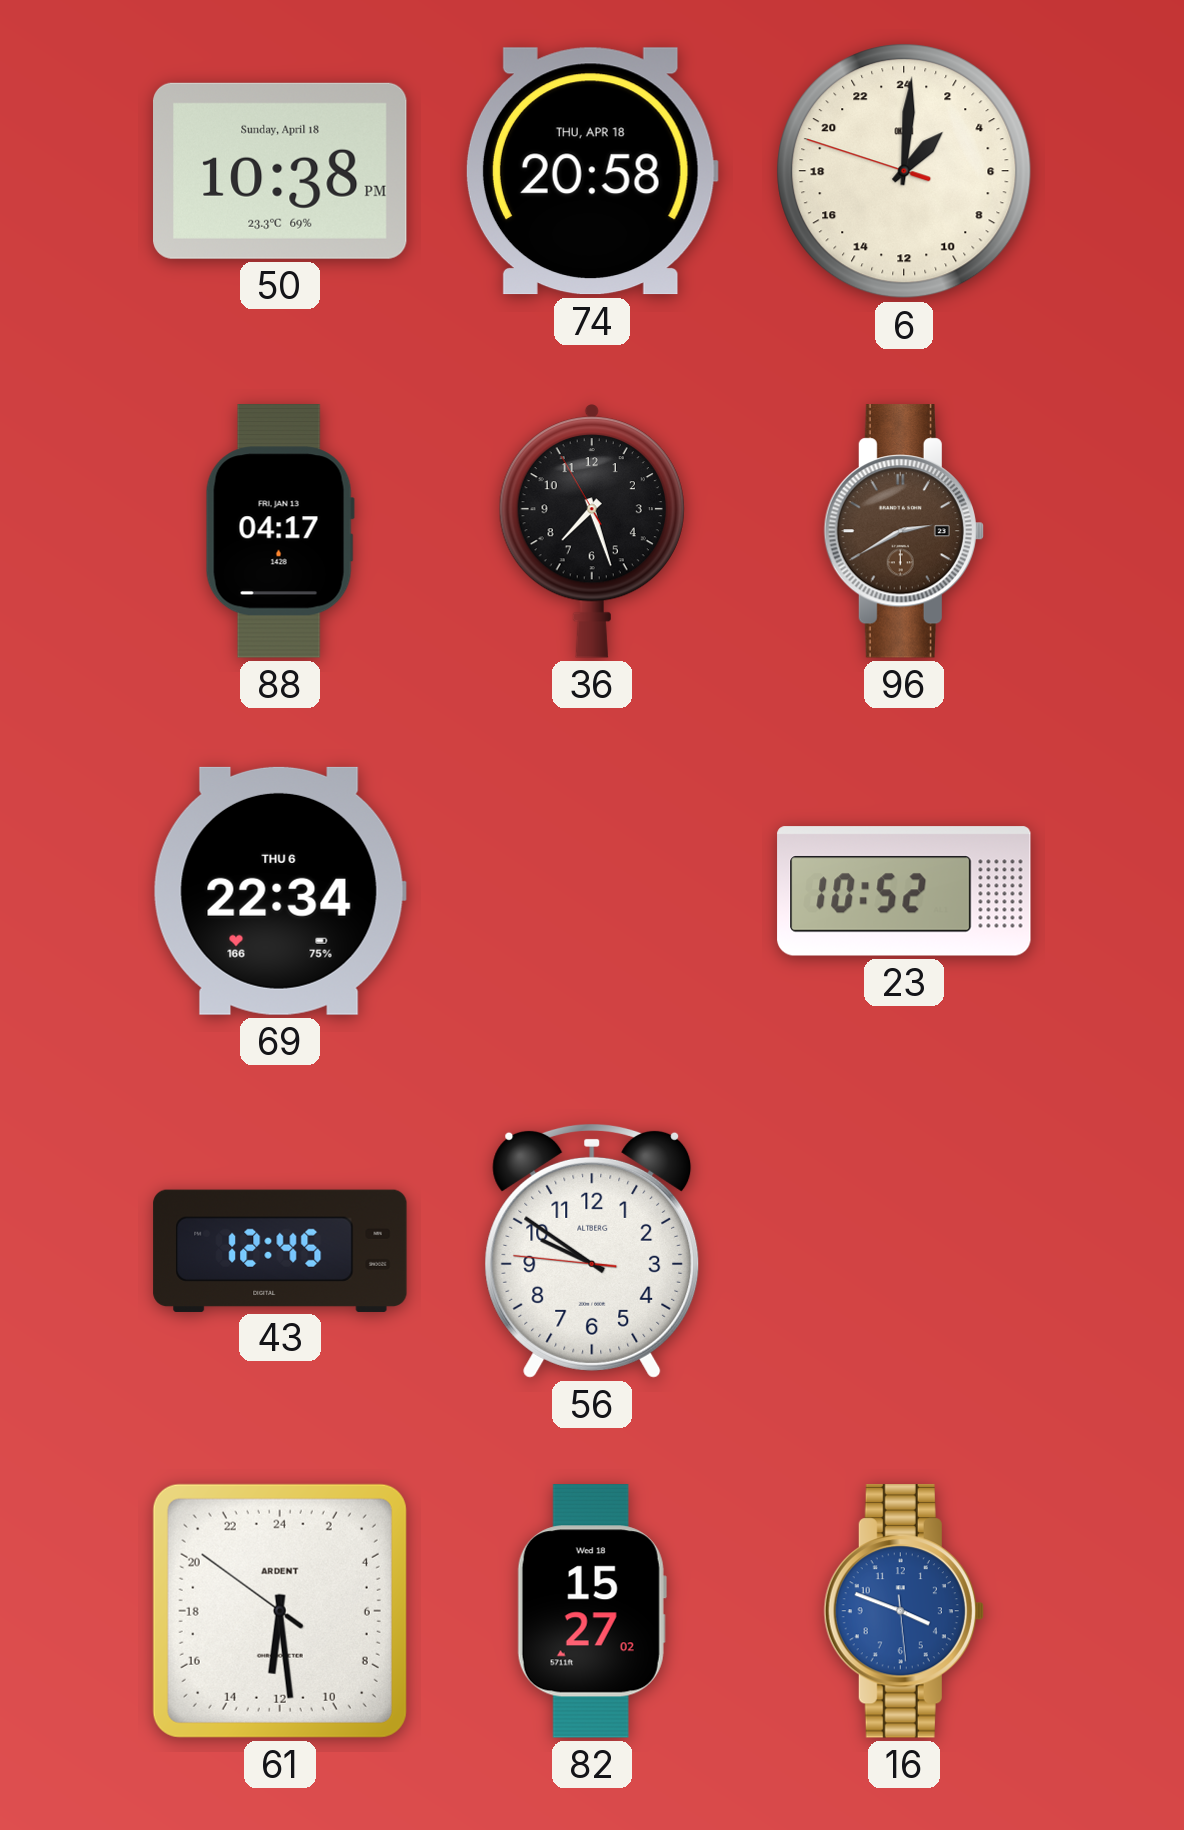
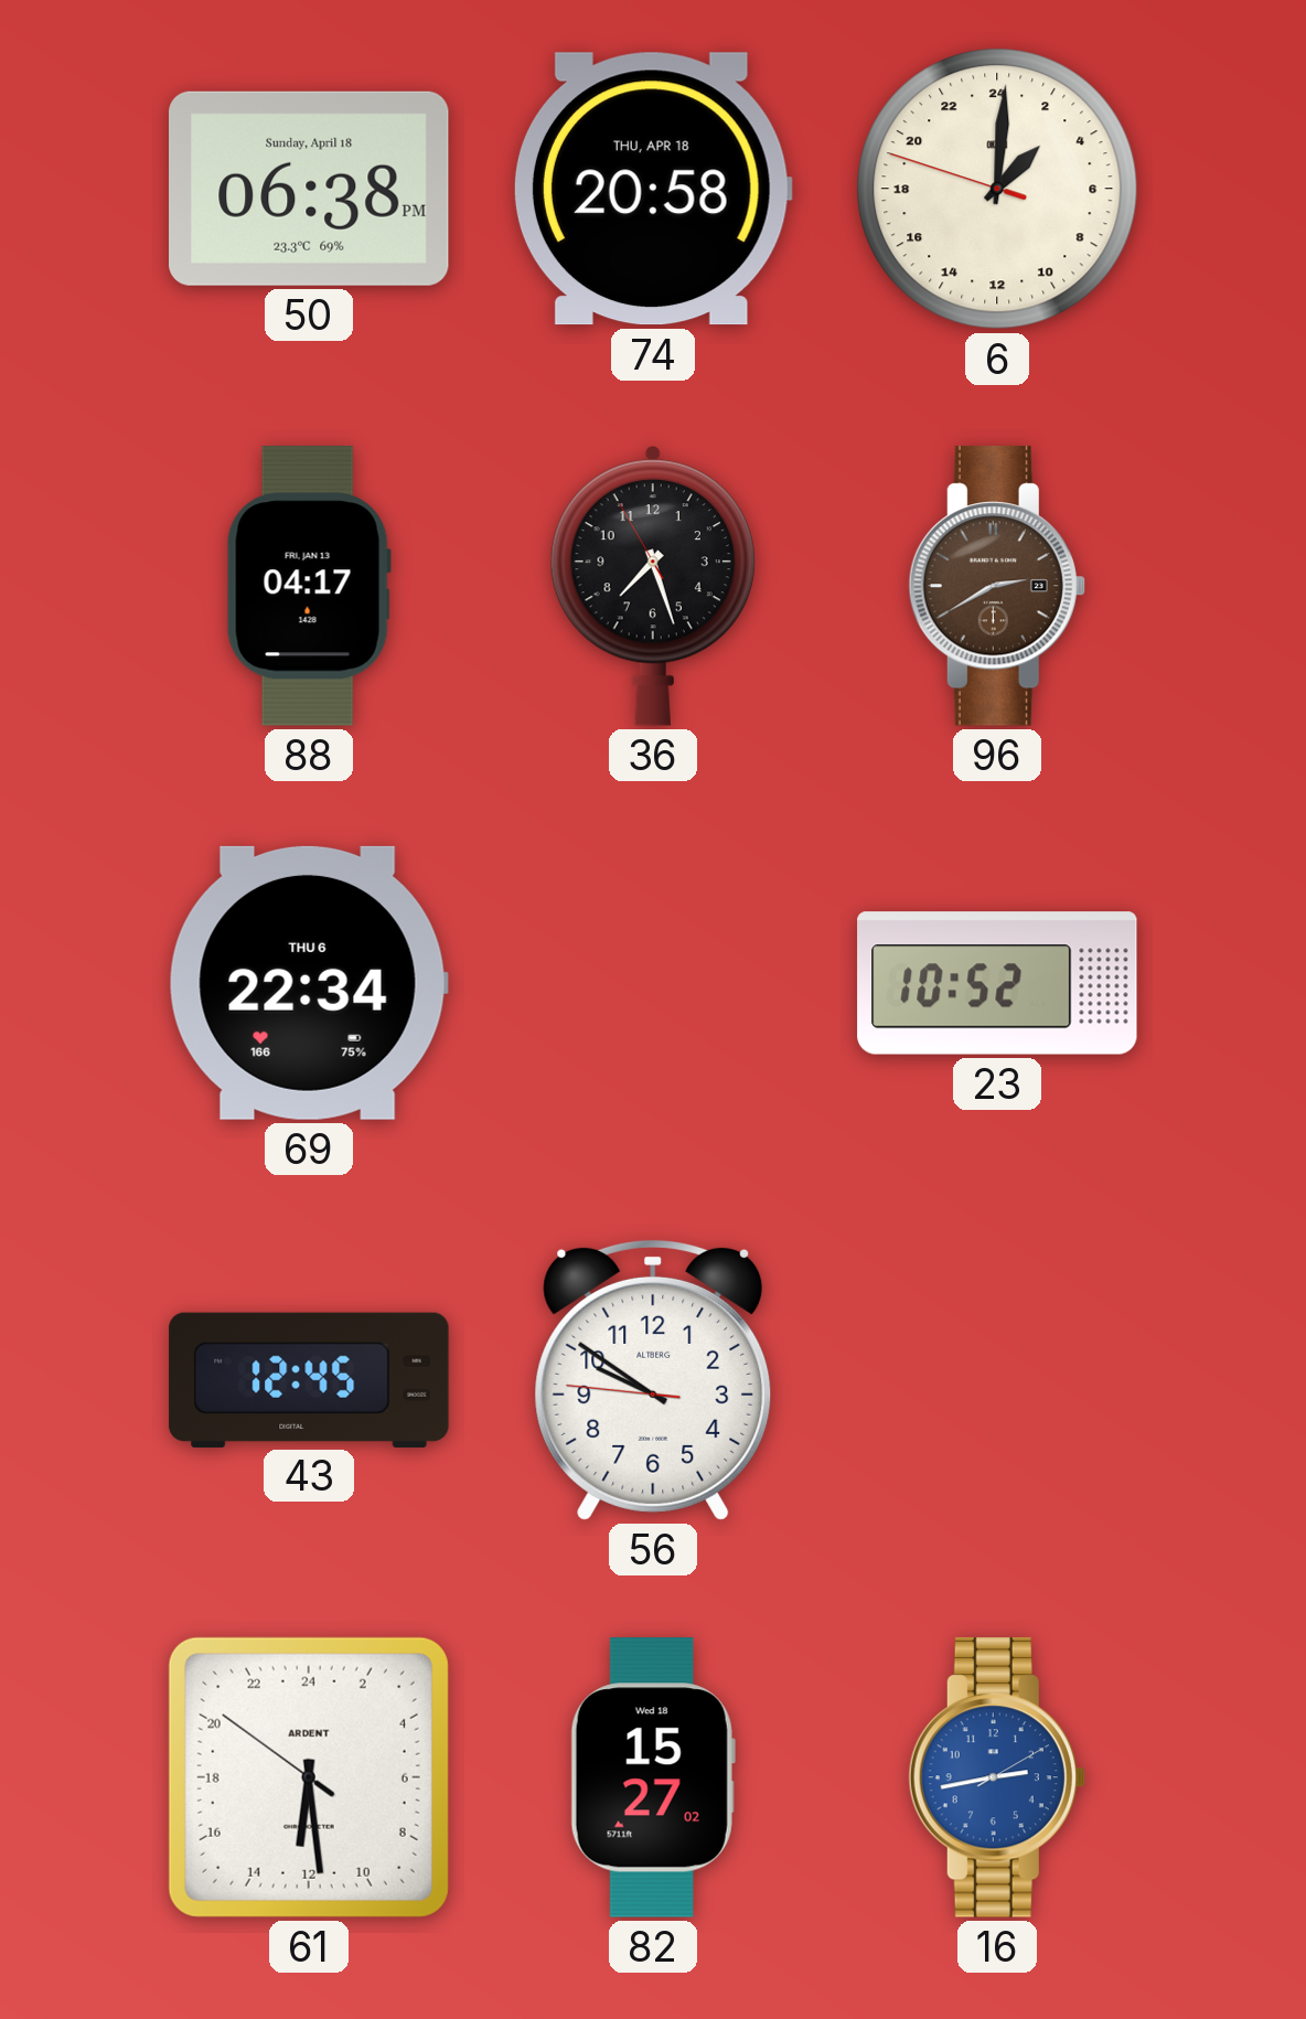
50: 10:38 -> 06:38
16: 3:48 -> 2:43
